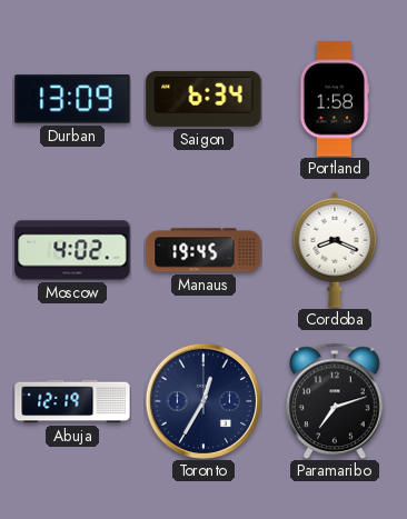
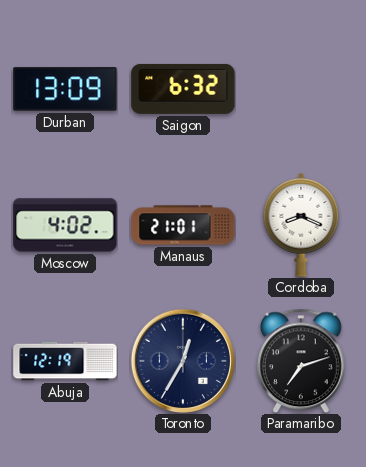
Saigon: 6:34 -> 6:32
Portland: 1:58 -> none
Manaus: 19:45 -> 21:01
